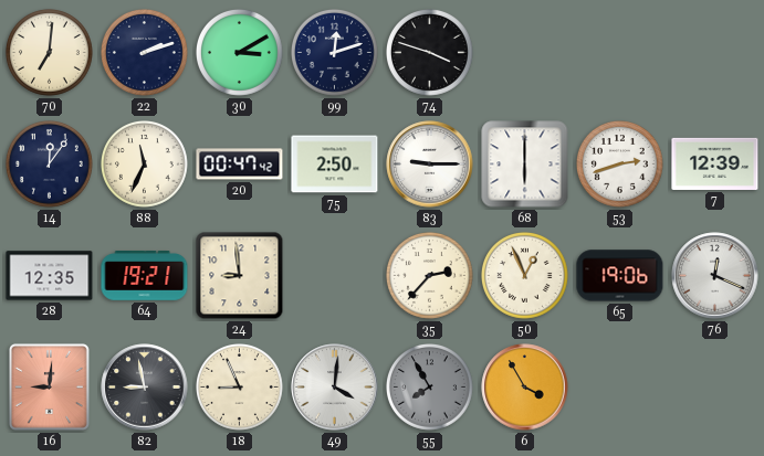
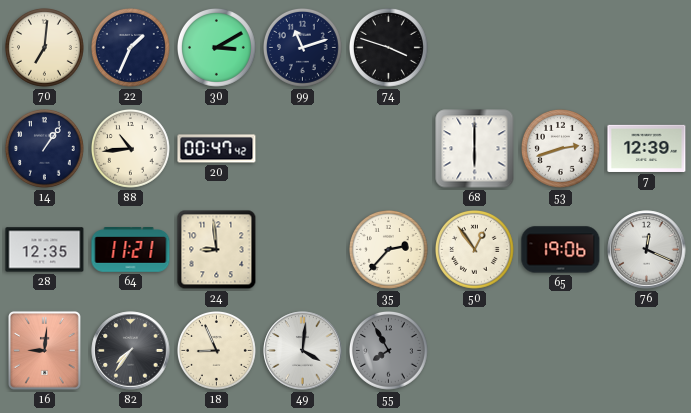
22: 2:12 -> 1:34
99: 12:12 -> 11:12
14: 12:06 -> 1:06
88: 11:34 -> 10:44
75: 2:50 -> none
83: 9:15 -> none
64: 19:21 -> 11:21
50: 12:56 -> 12:54
82: 8:58 -> 7:36
6: 3:55 -> none
